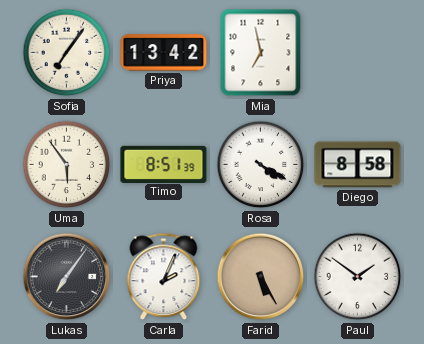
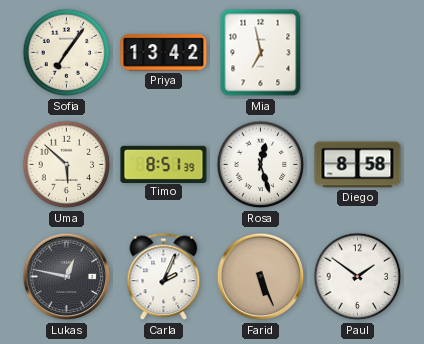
Uma: 5:54 -> 5:52
Rosa: 4:20 -> 12:27
Lukas: 7:06 -> 12:47
Farid: 5:25 -> 5:26
